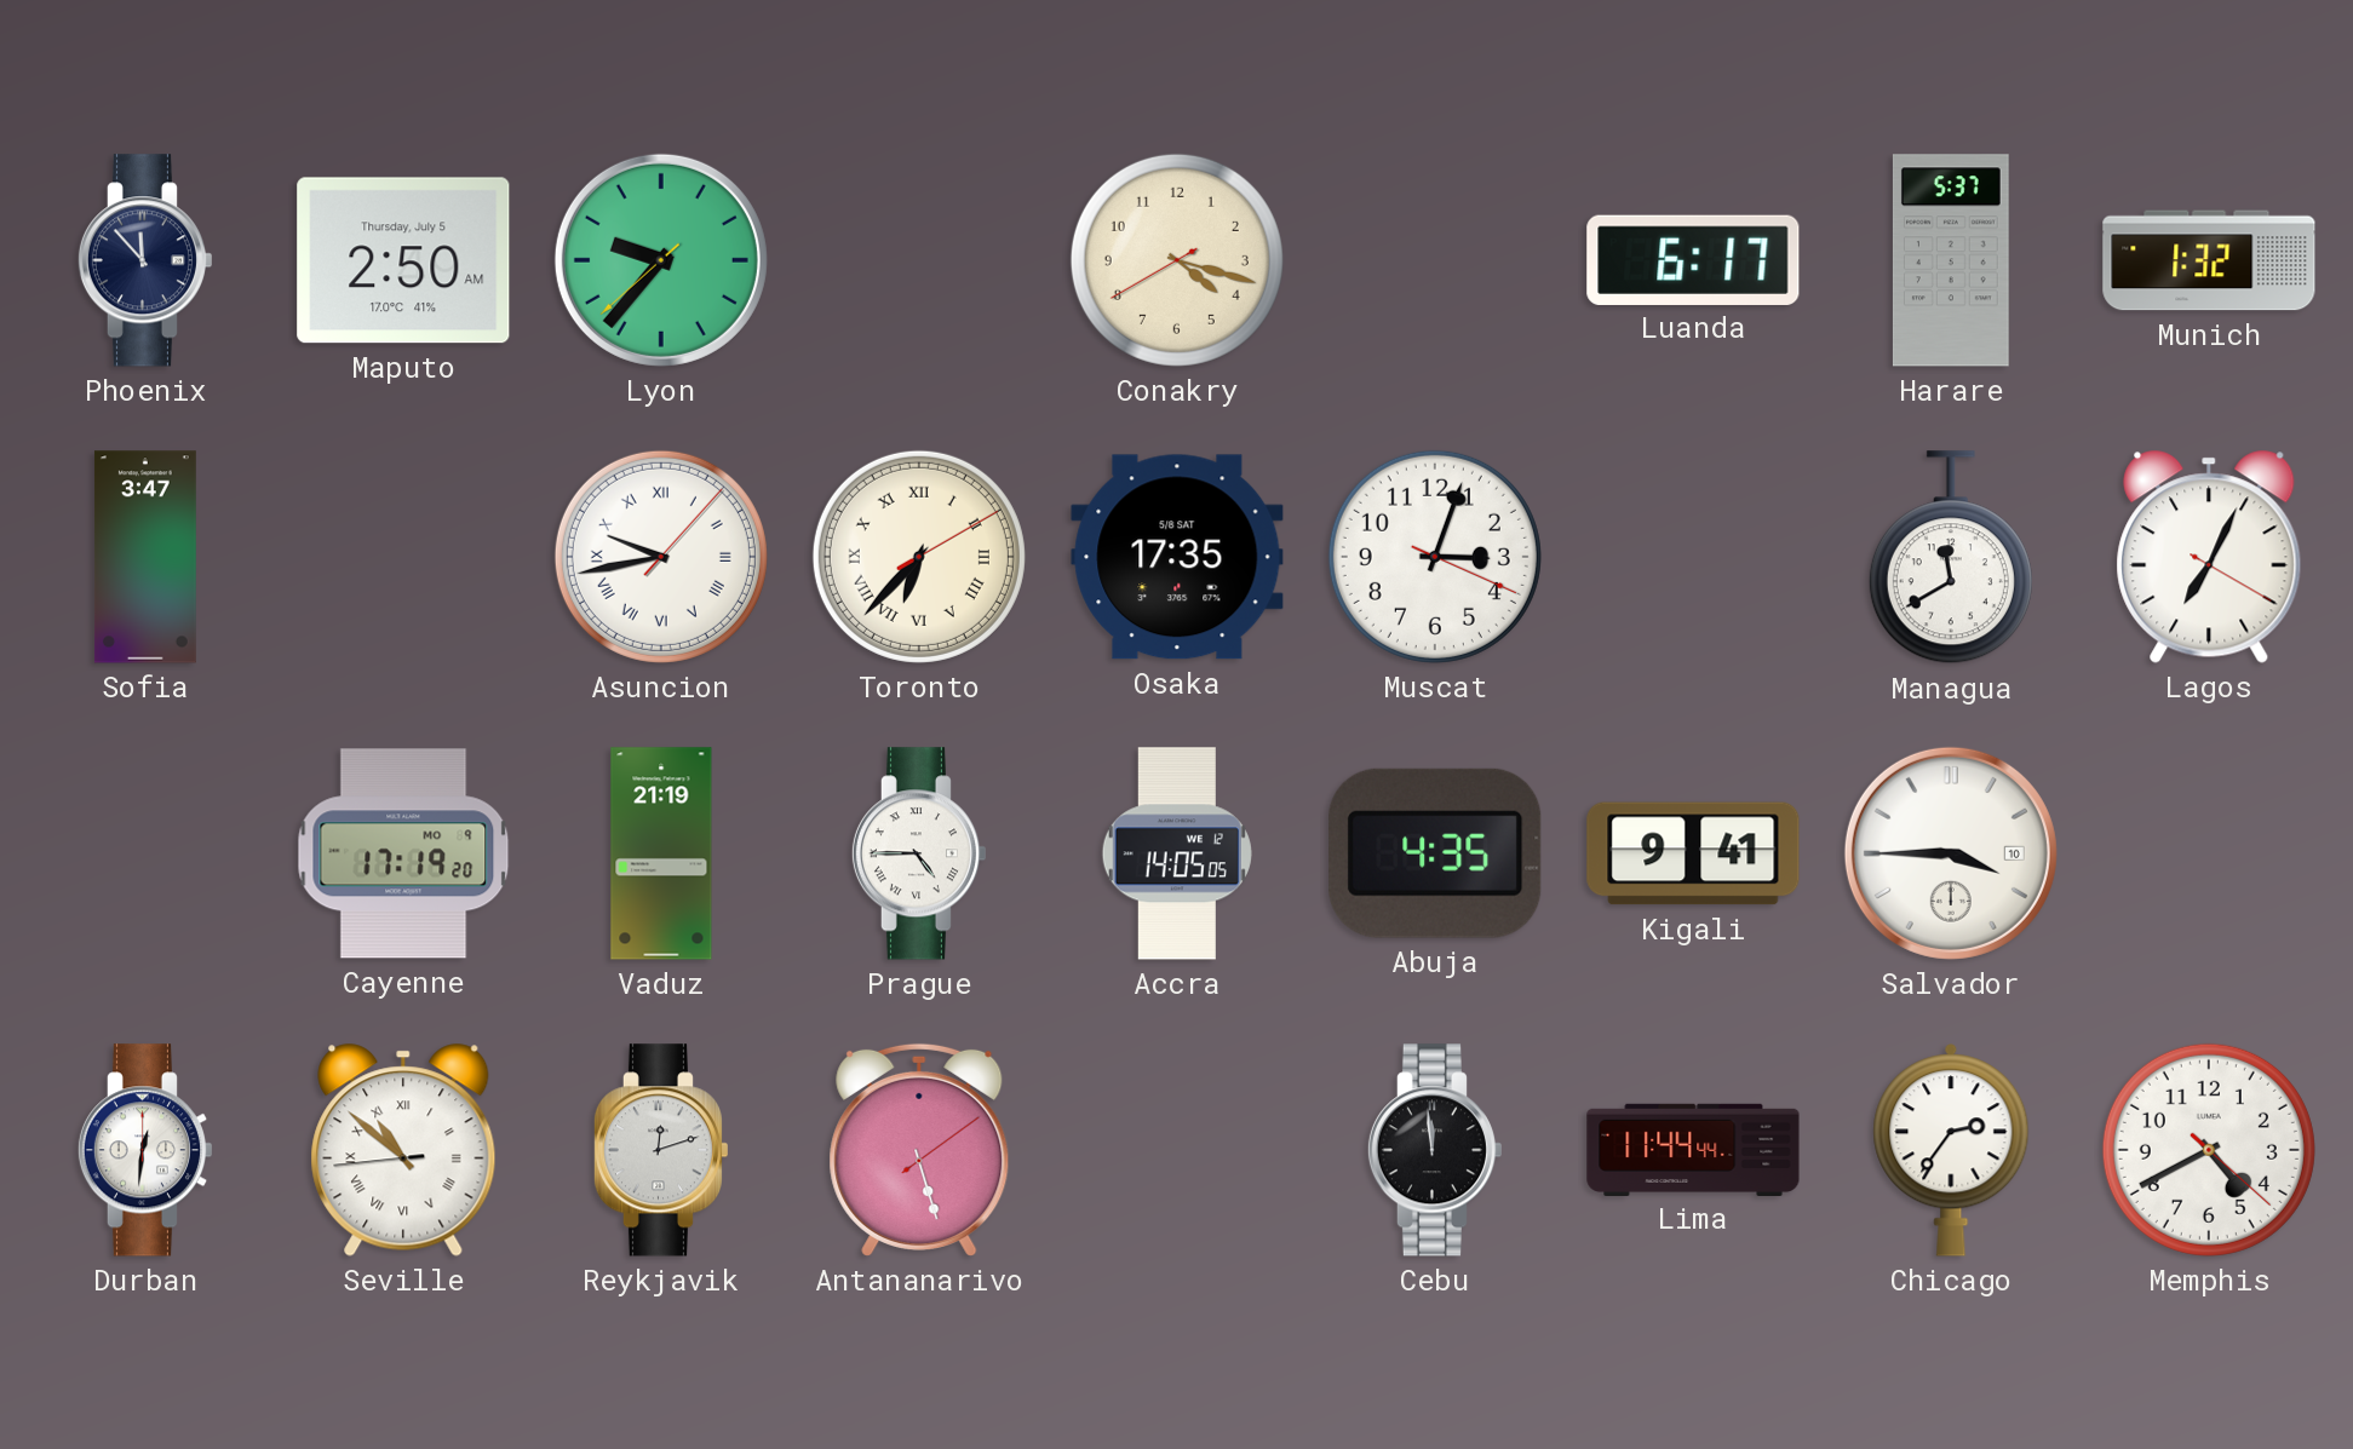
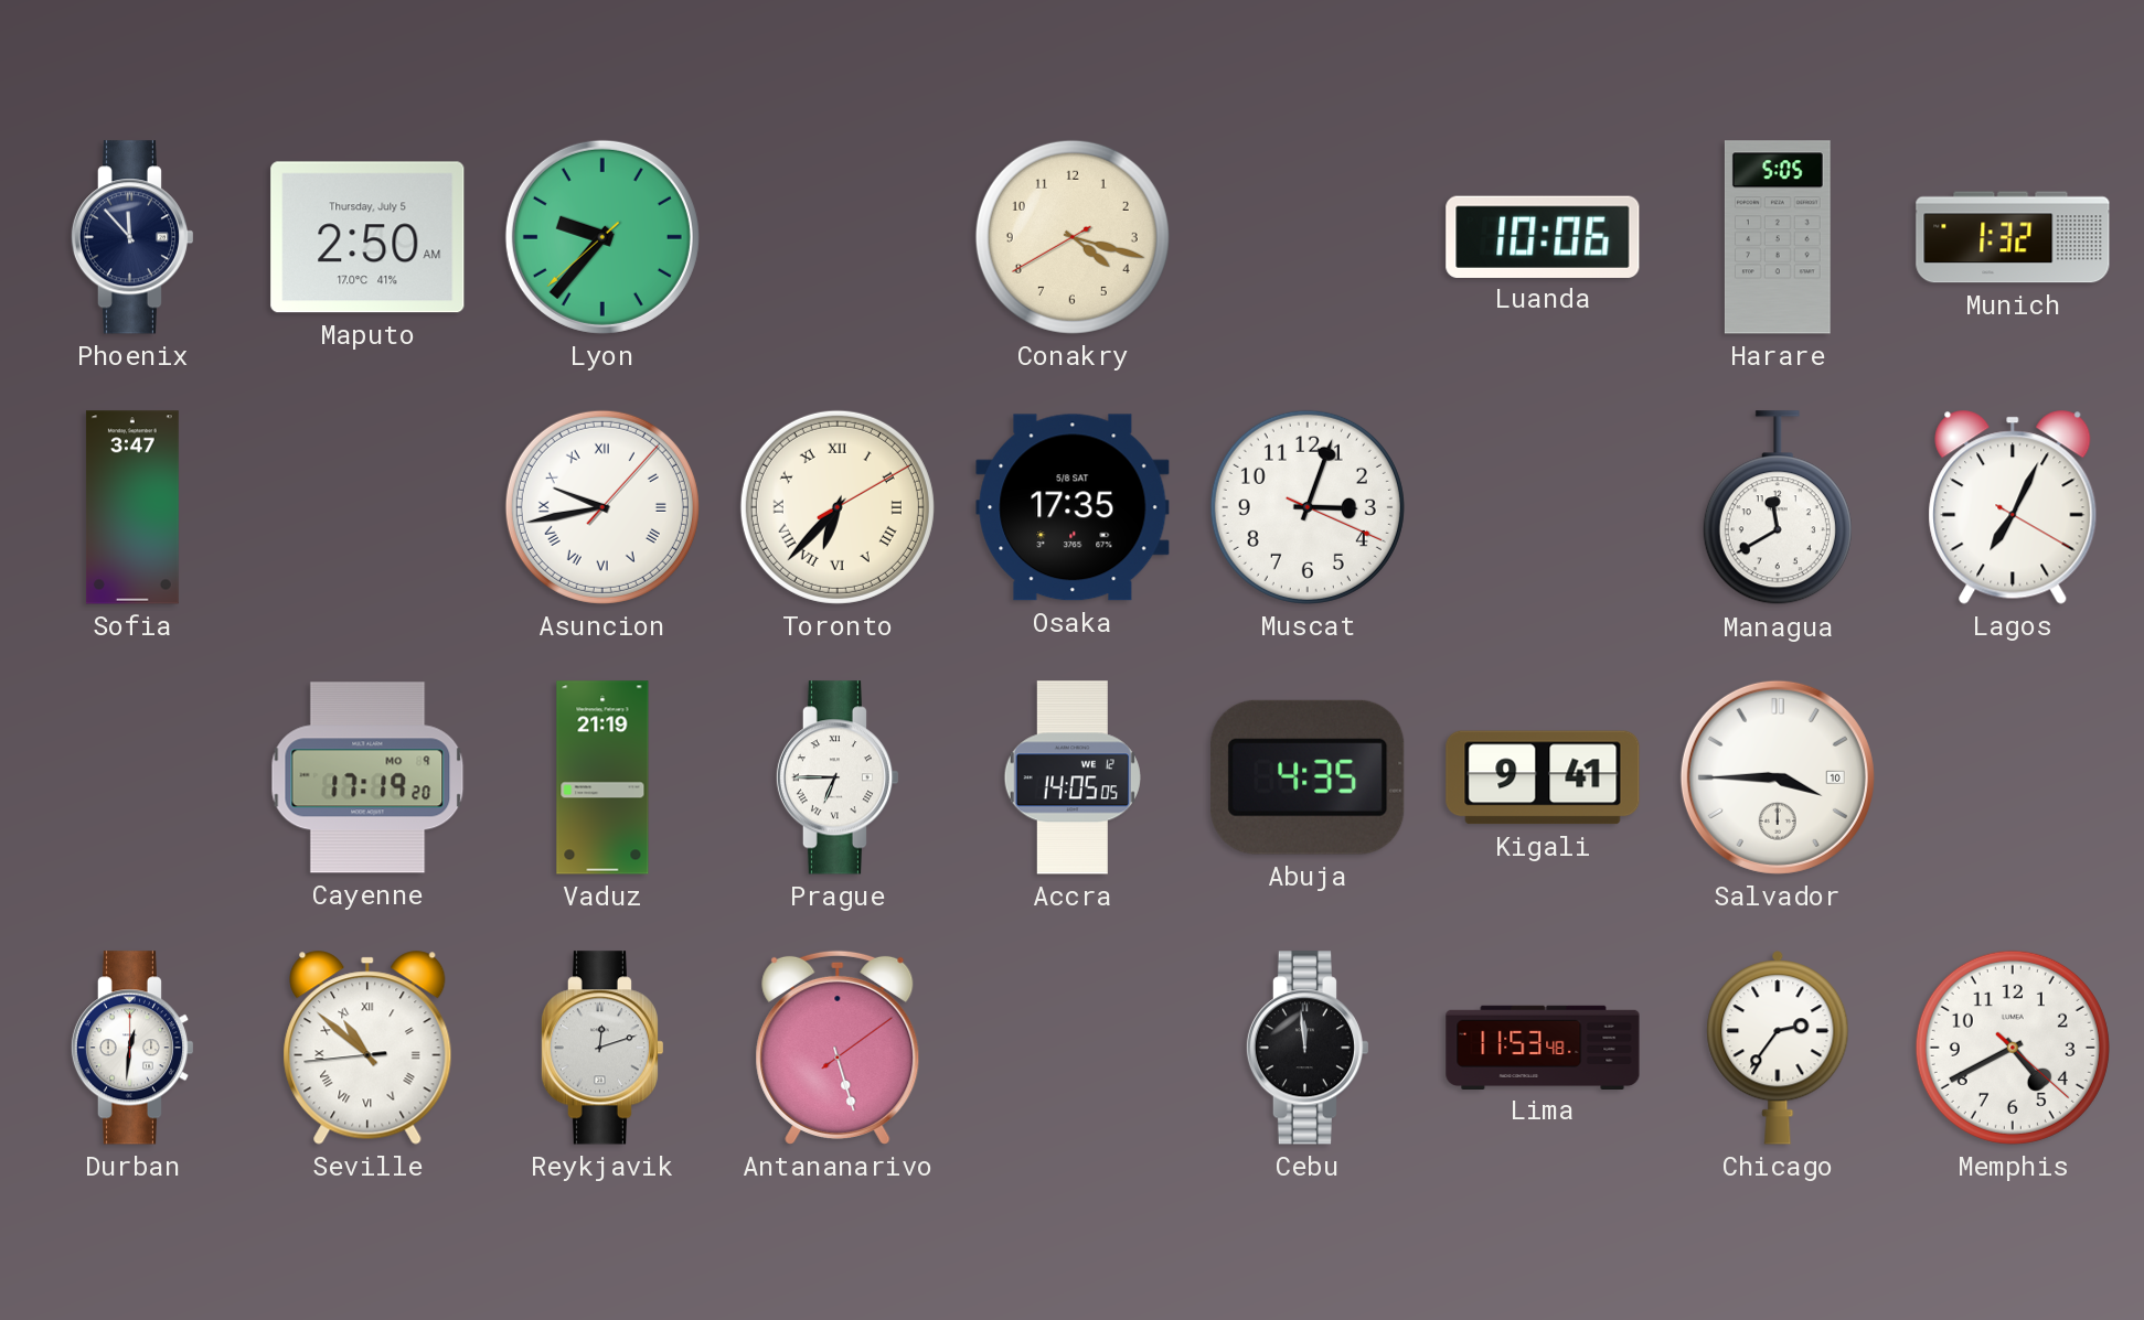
Luanda: 6:17 -> 10:06
Harare: 5:37 -> 5:05
Prague: 4:45 -> 6:45
Lima: 11:44 -> 11:53
